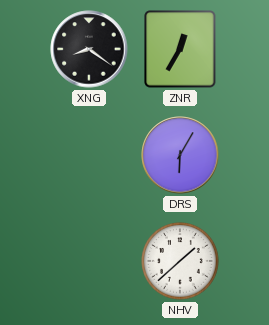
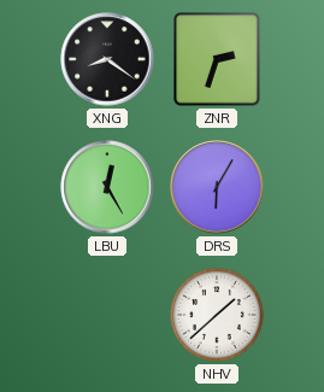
ZNR: 12:35 -> 2:33
LBU: none -> 12:25
